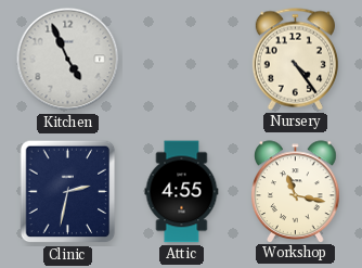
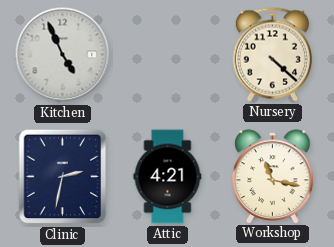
Nursery: 4:24 -> 4:22
Attic: 4:55 -> 4:21
